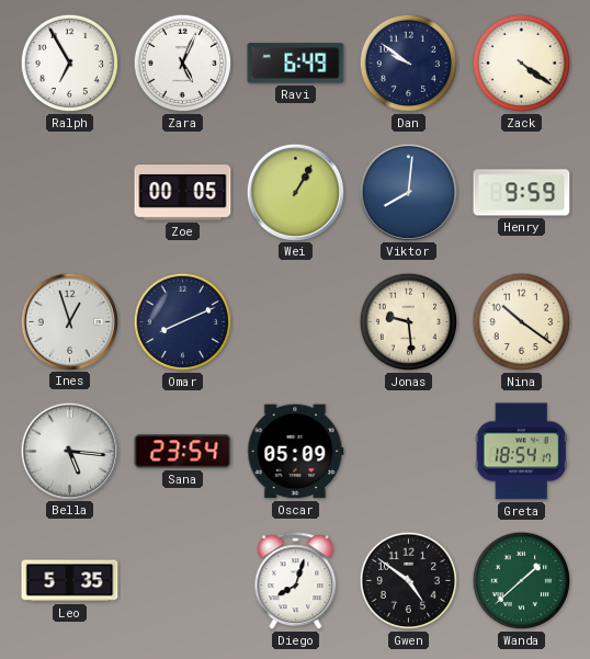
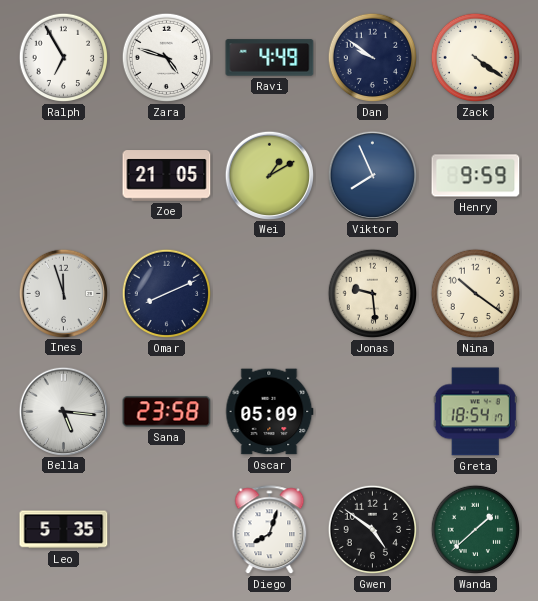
Zara: 5:04 -> 4:48
Ravi: 6:49 -> 4:49
Zoe: 00:05 -> 21:05
Wei: 1:05 -> 1:10
Viktor: 8:01 -> 7:56
Ines: 12:57 -> 11:57
Sana: 23:54 -> 23:58
